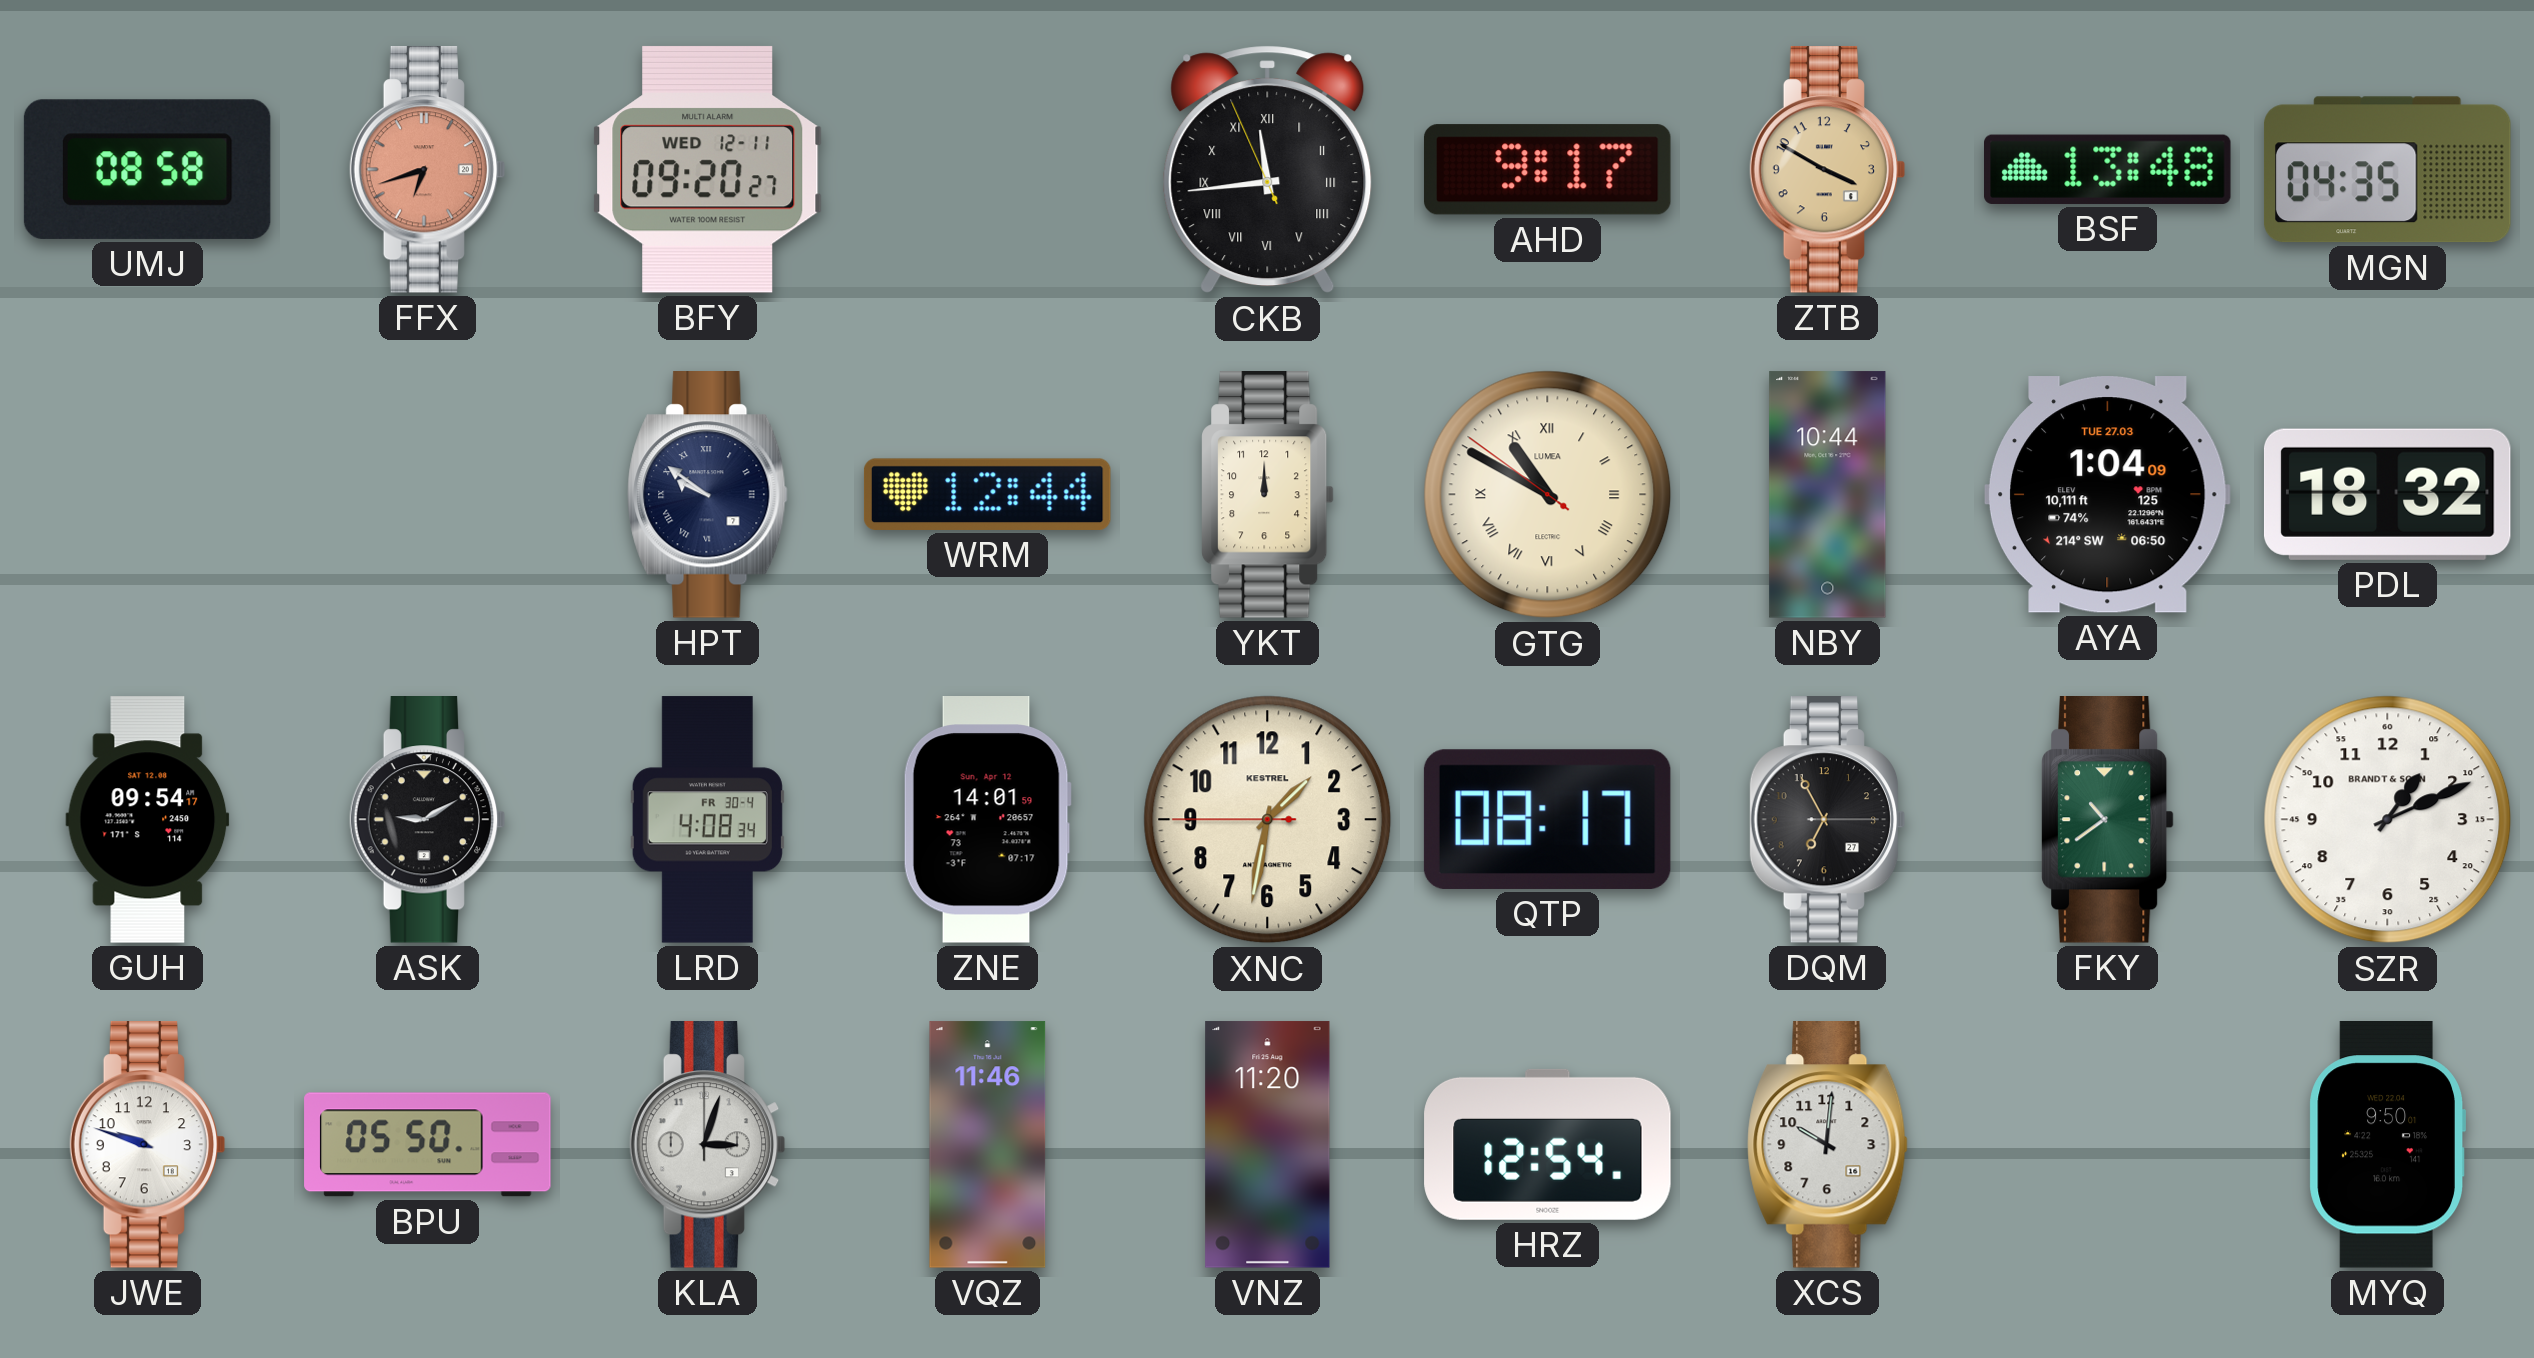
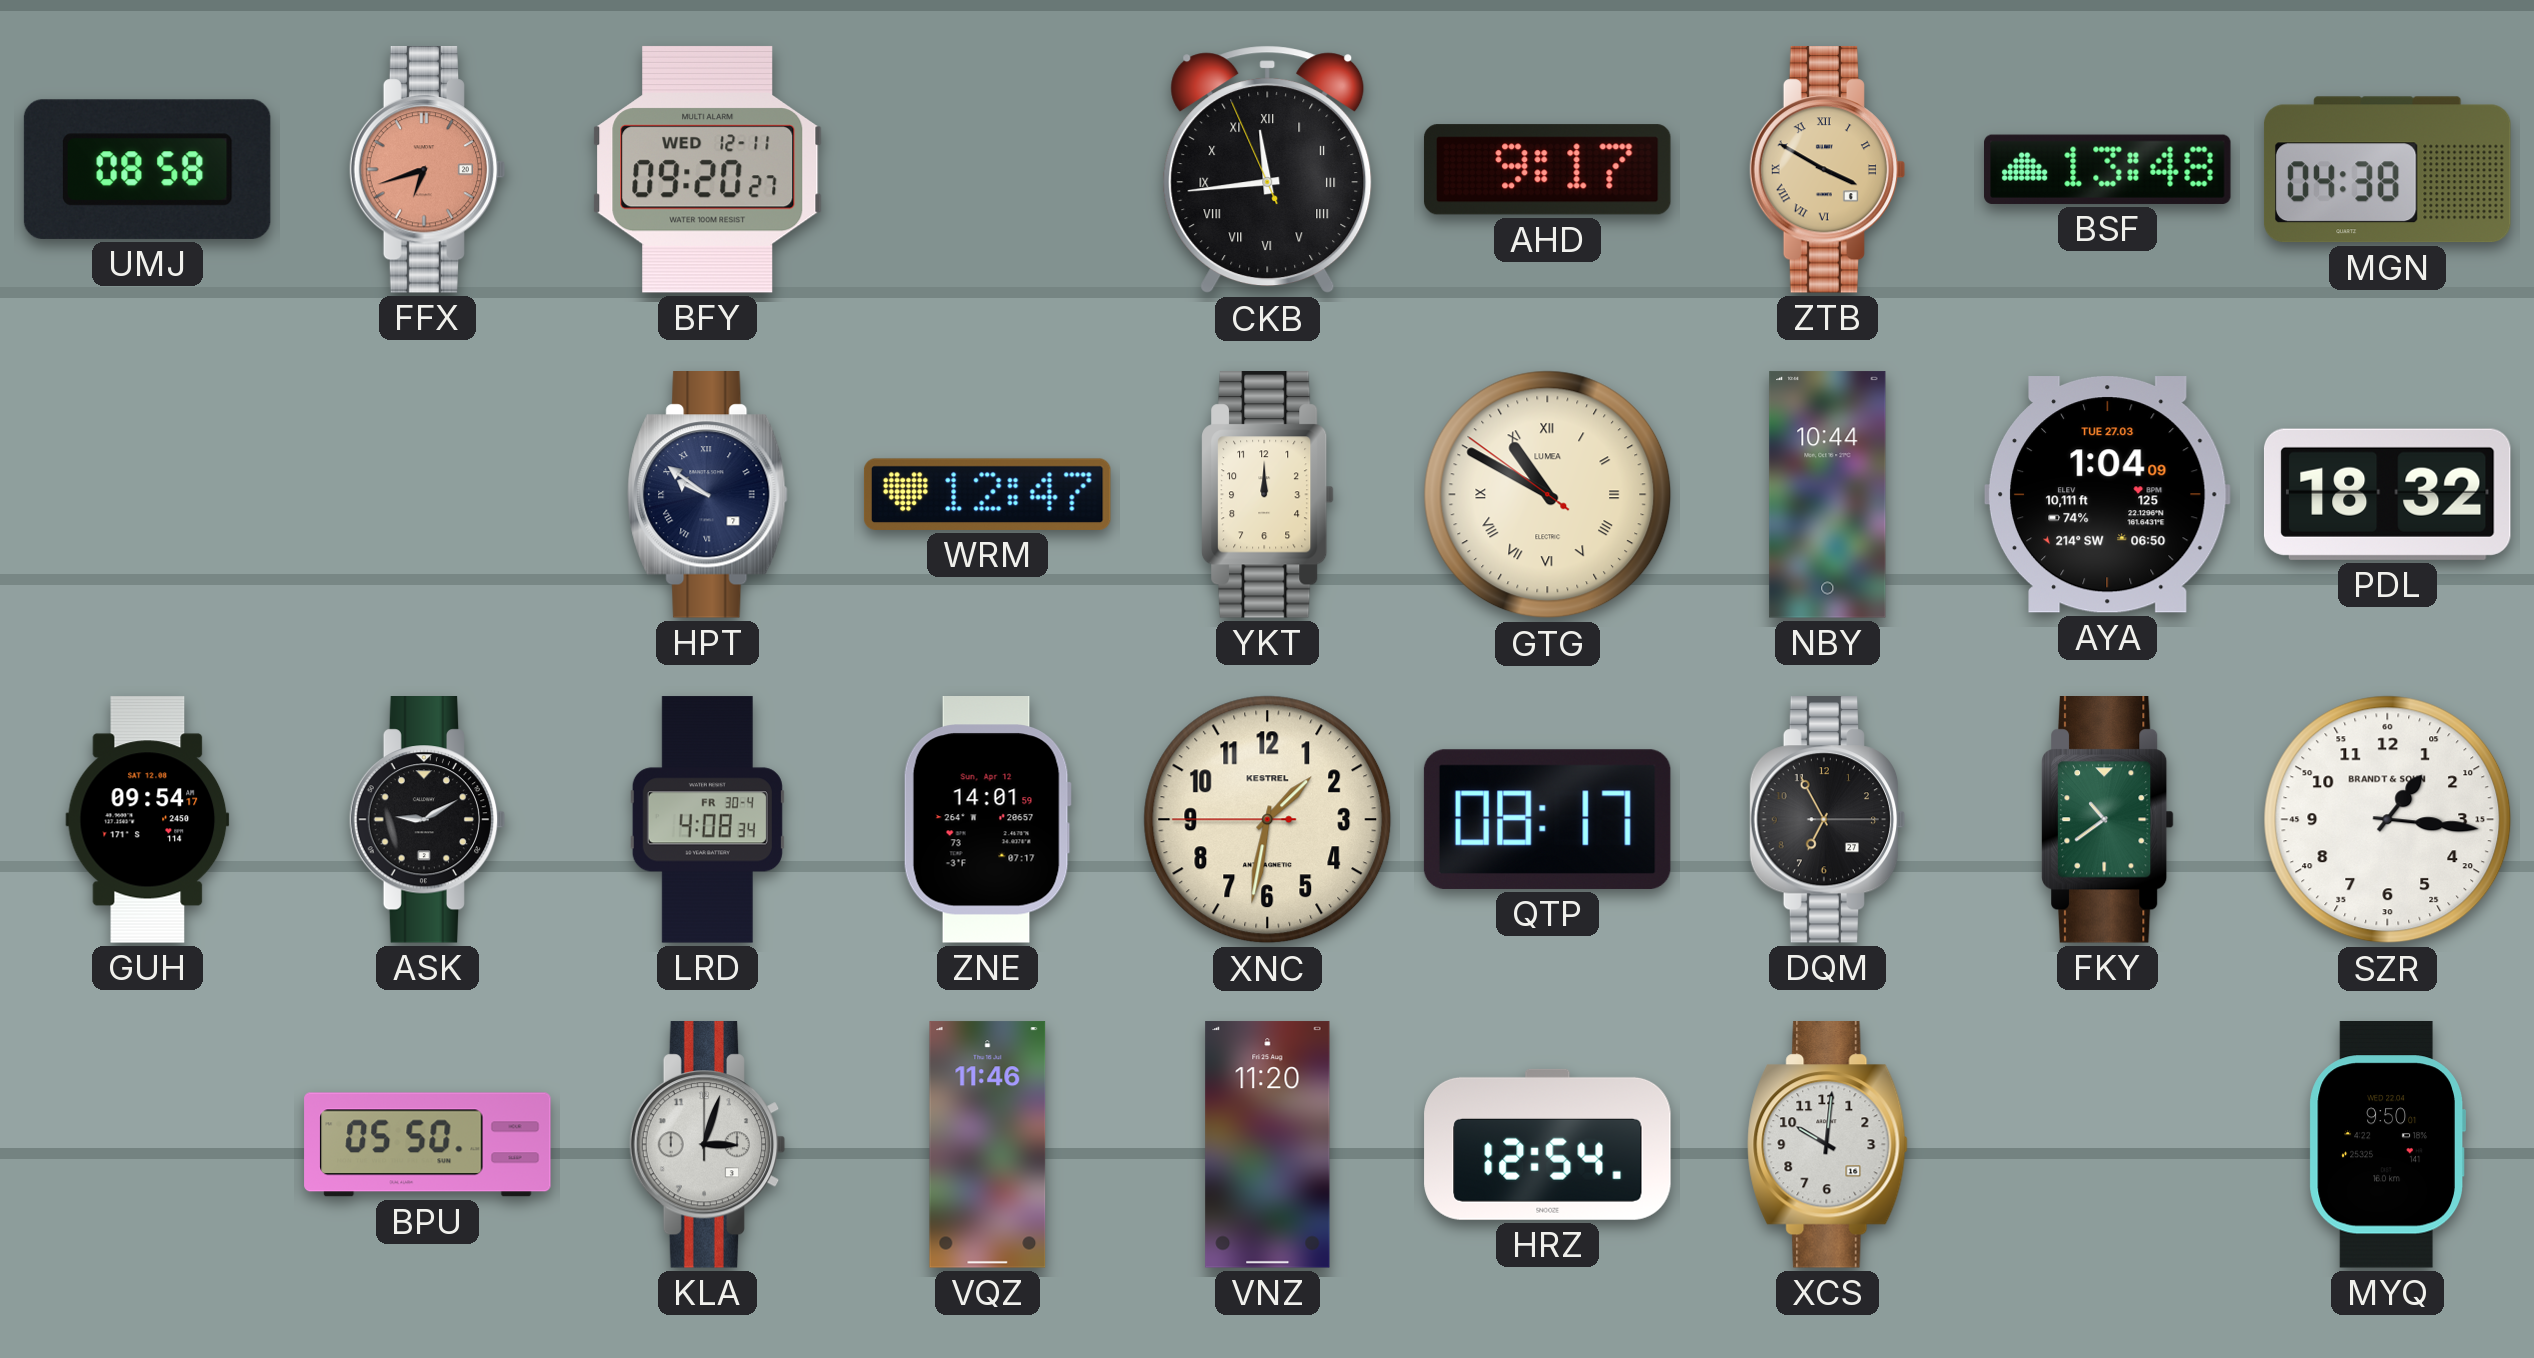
ZTB numerals: Arabic -> Roman
MGN: 04:35 -> 04:38
WRM: 12:44 -> 12:47
SZR: 1:11 -> 1:16
JWE: 9:48 -> none
